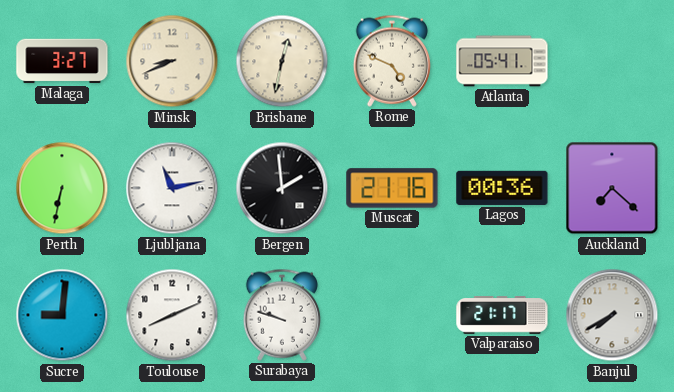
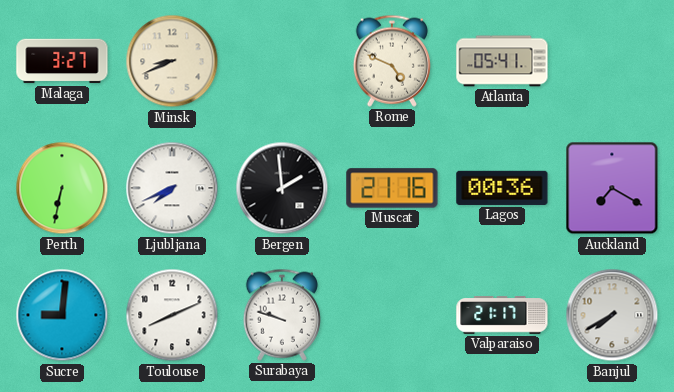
Brisbane: 12:32 -> none
Ljubljana: 11:13 -> 7:41
Auckland: 7:22 -> 7:20
